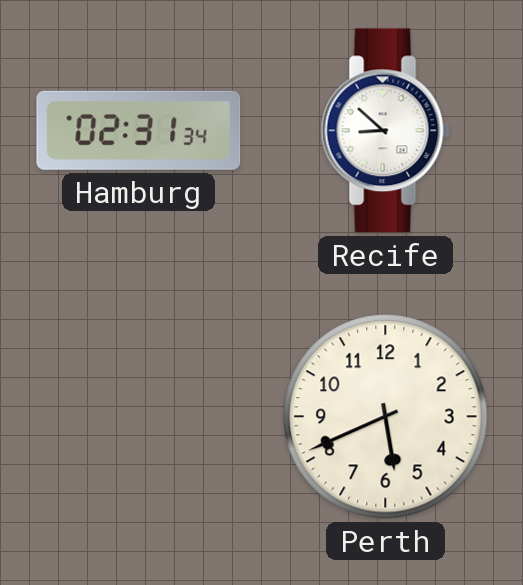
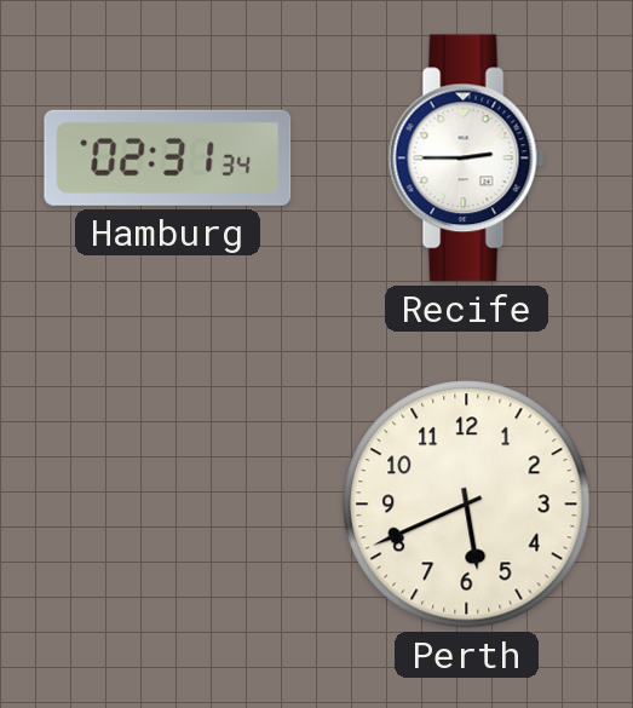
Recife: 8:52 -> 2:45
